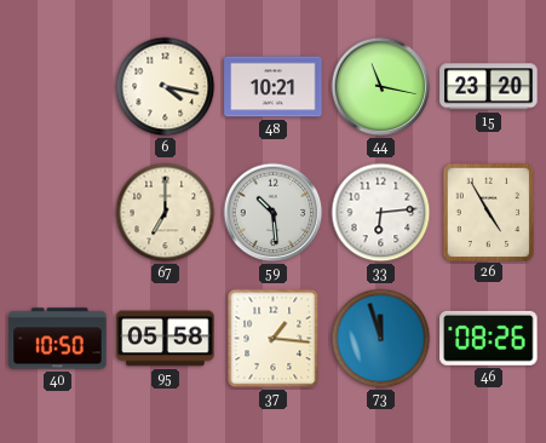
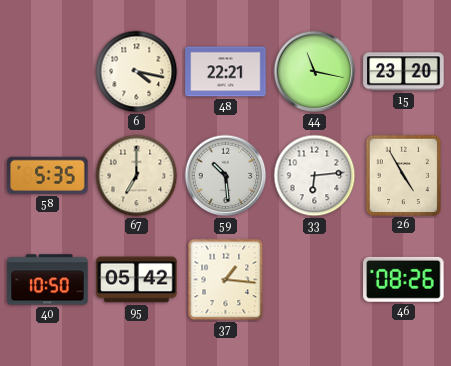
48: 10:21 -> 22:21
58: none -> 5:35
95: 05:58 -> 05:42
73: 11:57 -> none
